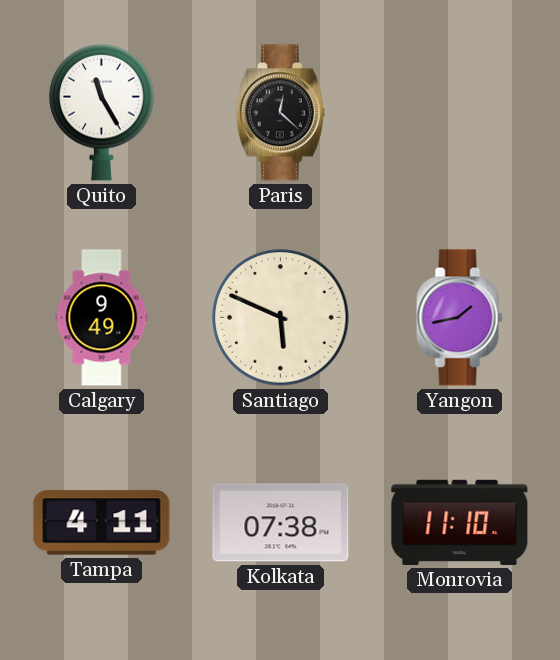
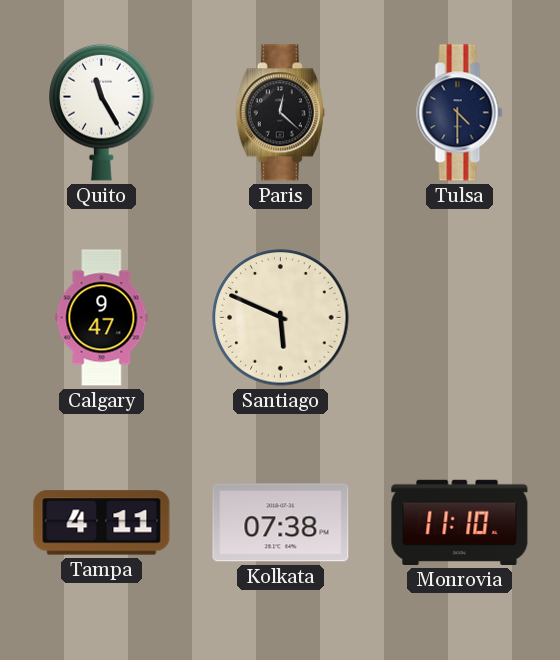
Tulsa: none -> 4:30
Calgary: 9:49 -> 9:47
Yangon: 1:43 -> none
